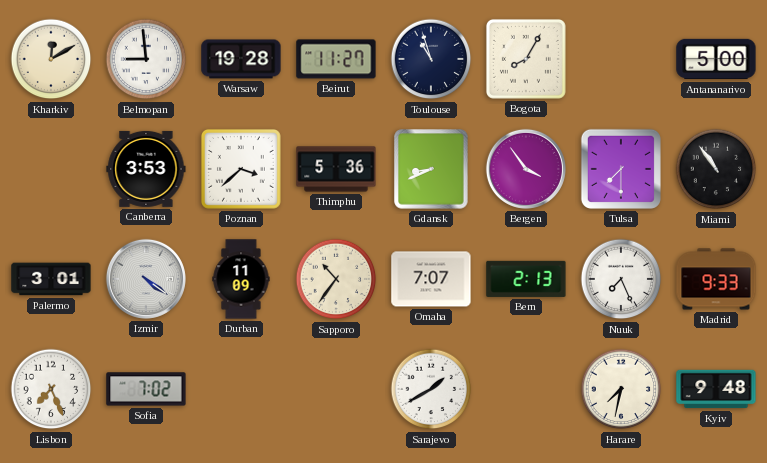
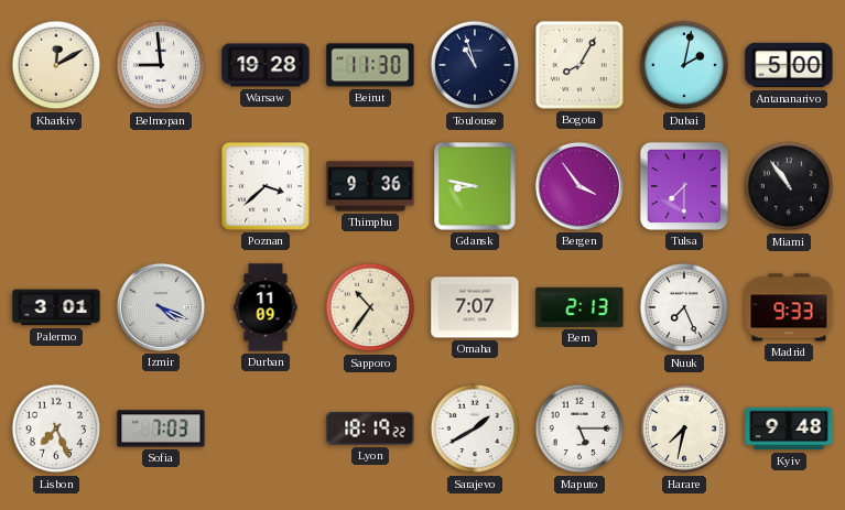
Beirut: 11:27 -> 11:30
Dubai: none -> 2:02
Canberra: 3:53 -> none
Thimphu: 5:36 -> 9:36
Gdansk: 8:41 -> 8:47
Izmir: 4:21 -> 4:19
Sofia: 7:02 -> 7:03
Lyon: none -> 18:19
Maputo: none -> 5:15
